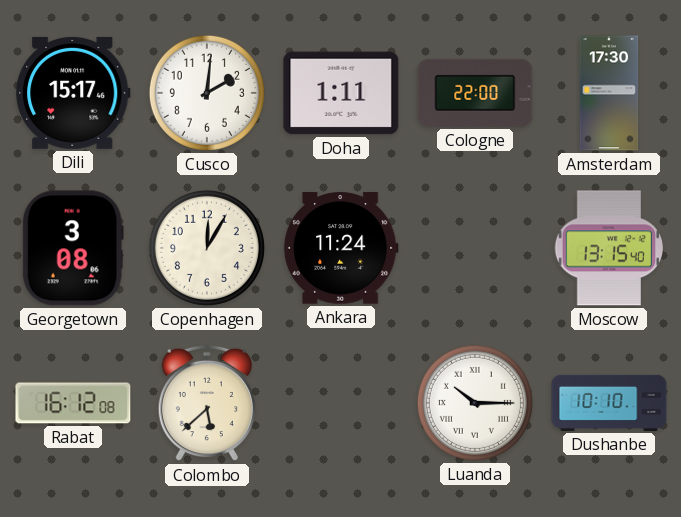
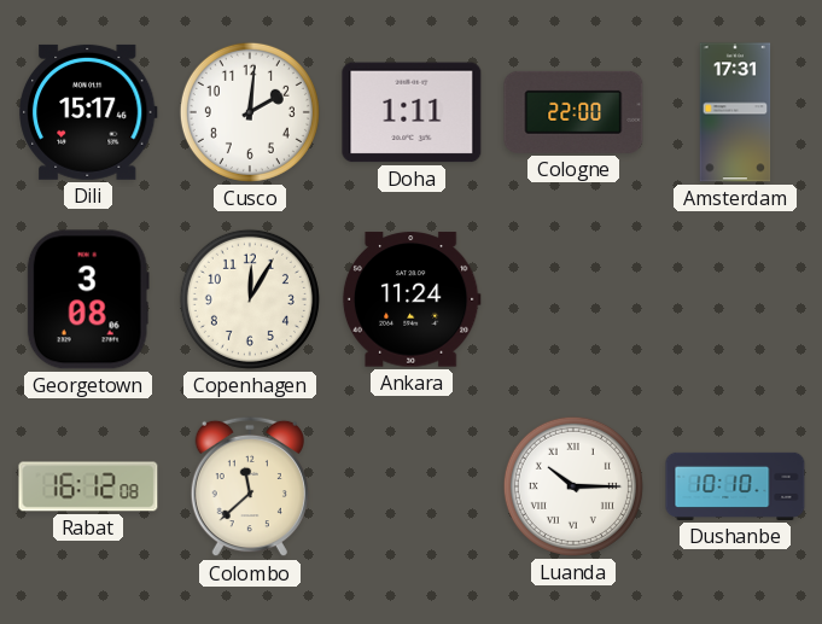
Amsterdam: 17:30 -> 17:31
Moscow: 13:15 -> none
Colombo: 5:38 -> 11:38
